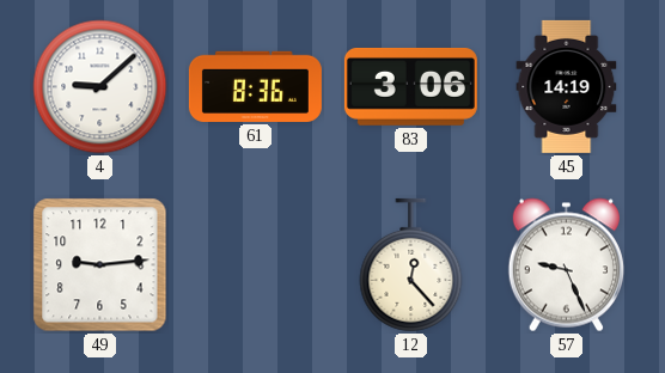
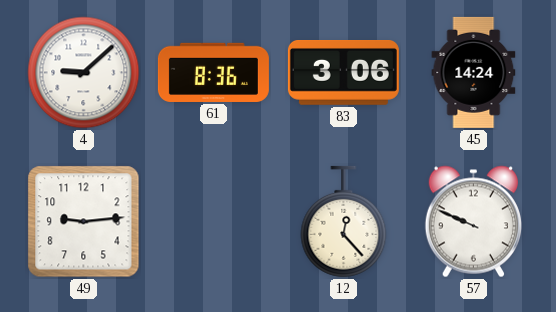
45: 14:19 -> 14:24
57: 9:26 -> 9:49
